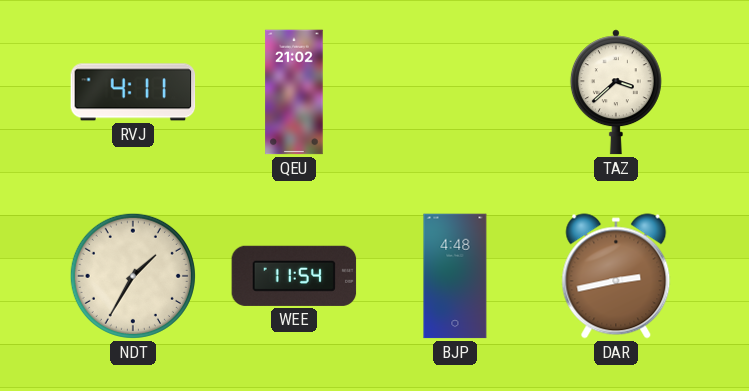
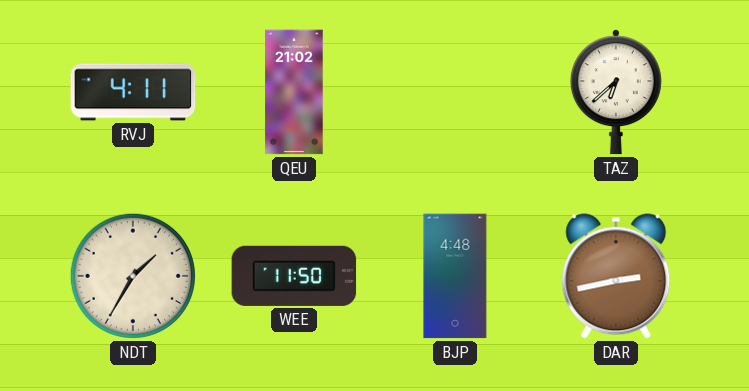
TAZ: 3:38 -> 6:38
WEE: 11:54 -> 11:50
